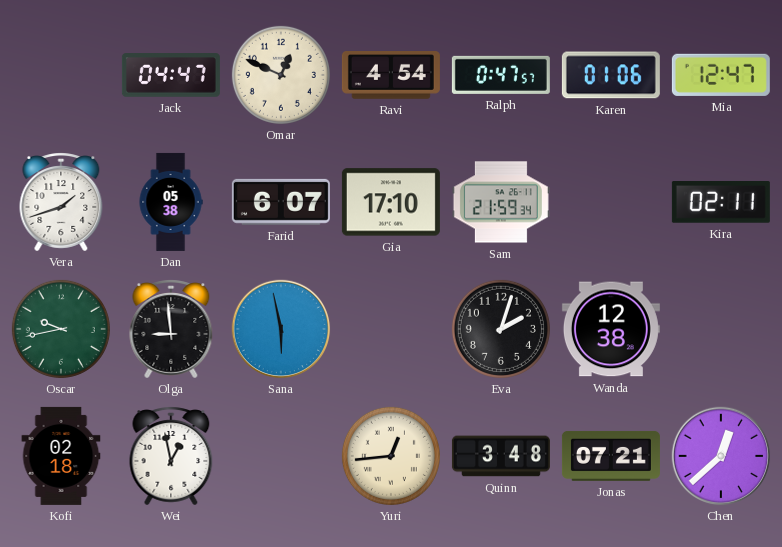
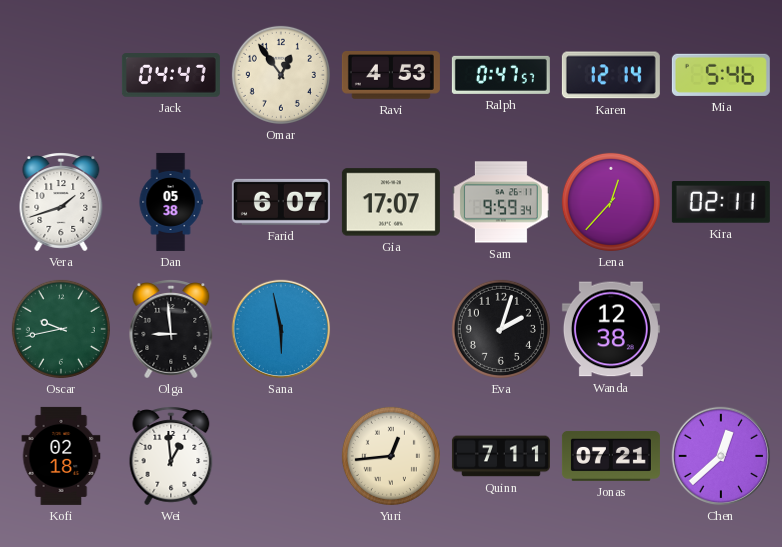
Omar: 12:49 -> 12:54
Ravi: 4:54 -> 4:53
Karen: 01:06 -> 12:14
Mia: 12:47 -> 5:46
Gia: 17:10 -> 17:07
Sam: 21:59 -> 9:59
Lena: none -> 12:37
Wei: 12:58 -> 12:59
Quinn: 3:48 -> 7:11
